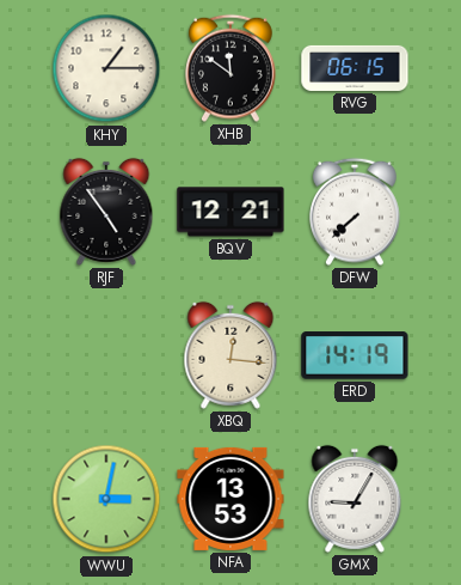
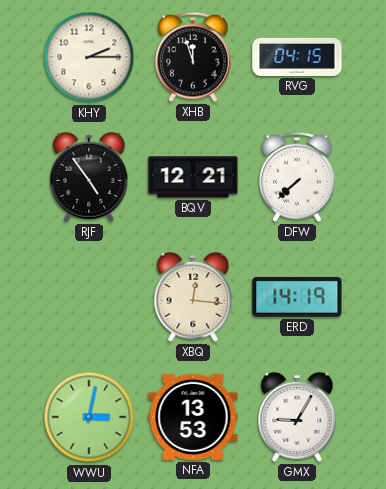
KHY: 1:15 -> 2:15
XHB: 11:51 -> 11:57
RVG: 06:15 -> 04:15
